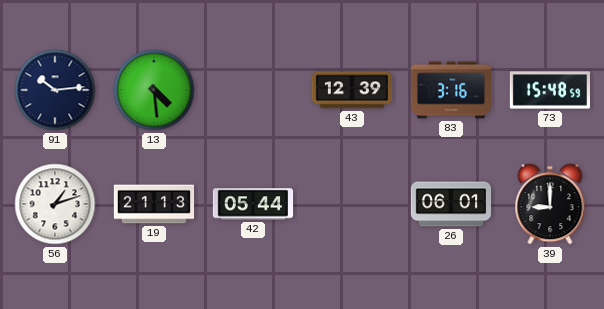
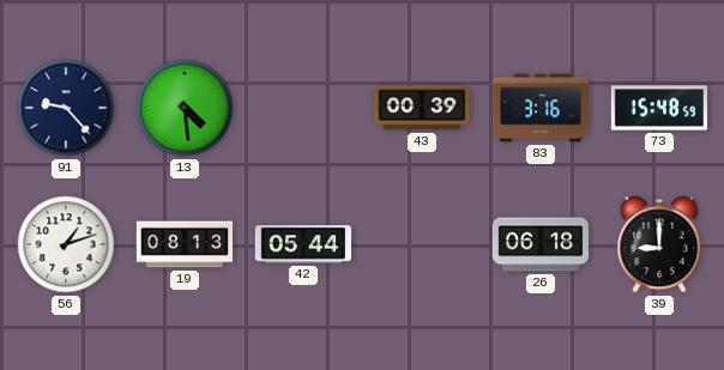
91: 10:14 -> 9:23
43: 12:39 -> 00:39
19: 21:13 -> 08:13
26: 06:01 -> 06:18
